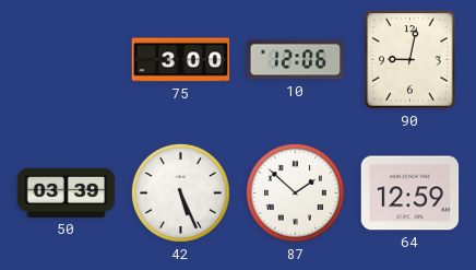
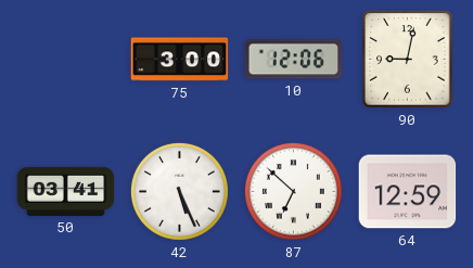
50: 03:39 -> 03:41
87: 1:52 -> 6:52
